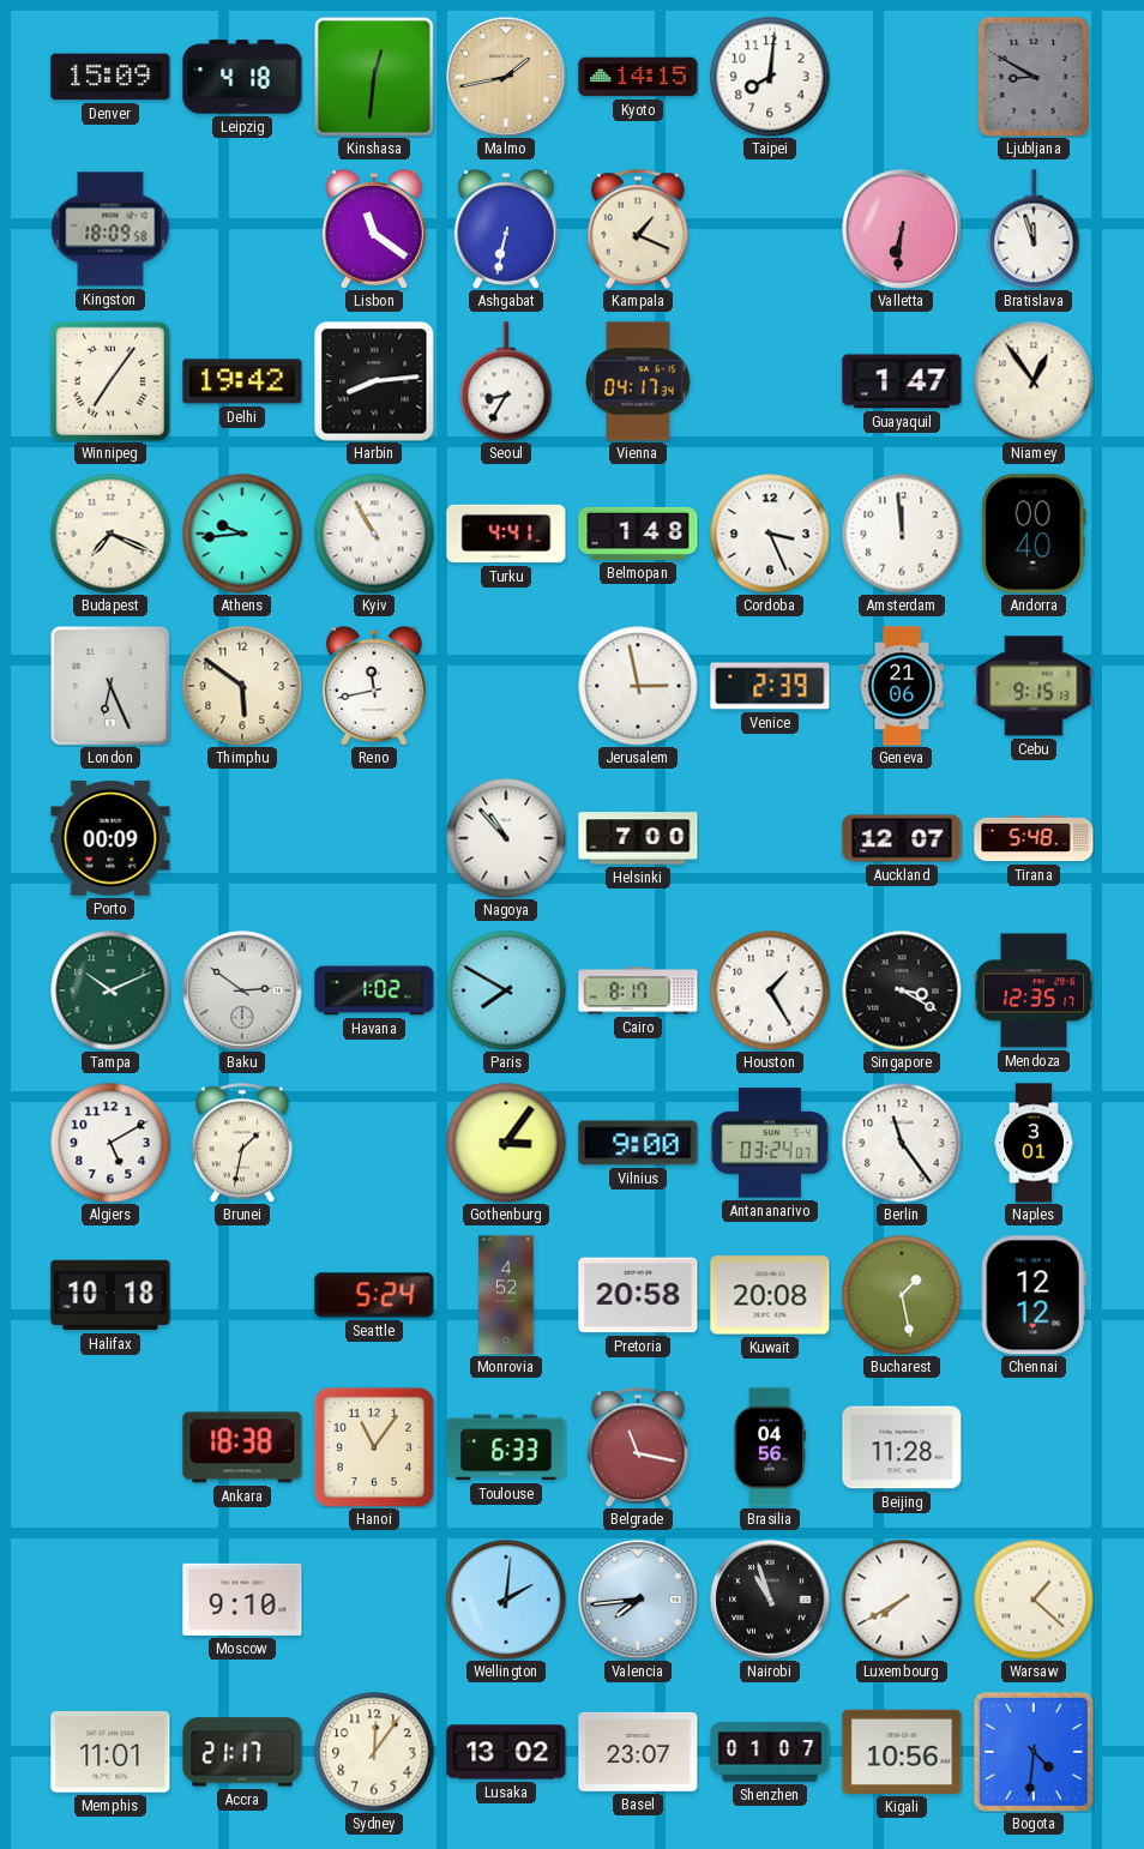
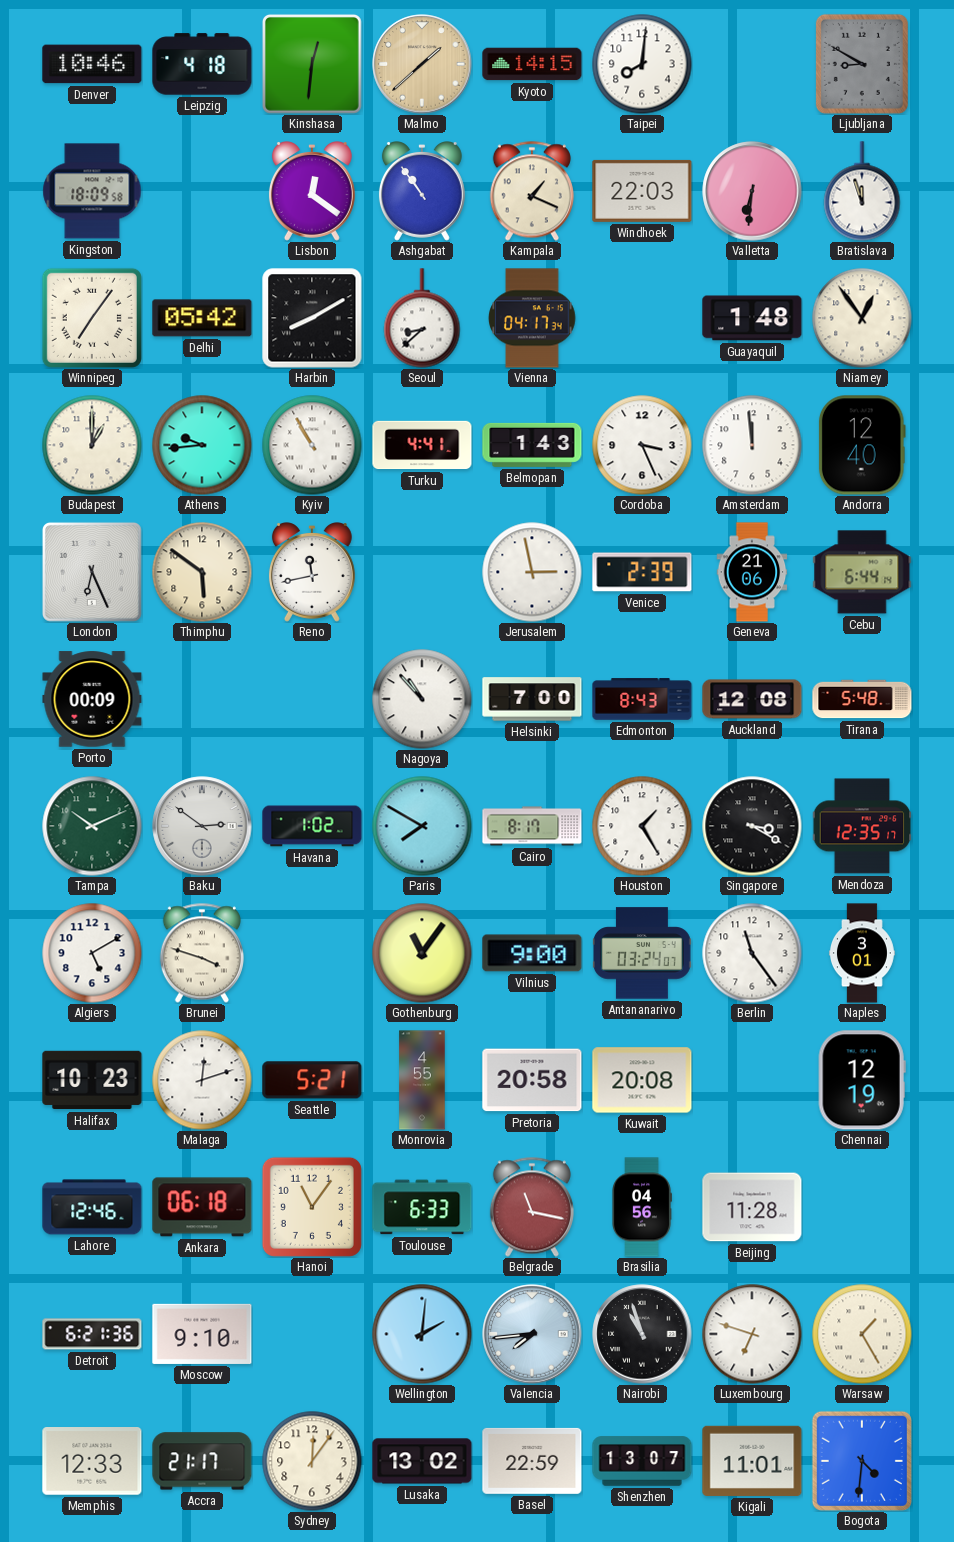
Denver: 15:09 -> 10:46
Malmo: 1:43 -> 1:38
Lisbon: 11:21 -> 12:21
Ashgabat: 6:32 -> 10:54
Windhoek: none -> 22:03
Delhi: 19:42 -> 05:42
Harbin: 8:14 -> 8:10
Seoul: 8:35 -> 8:38
Guayaquil: 1:47 -> 1:48
Budapest: 7:19 -> 1:00
Belmopan: 1:48 -> 1:43
Andorra: 00:40 -> 12:40
Cebu: 9:15 -> 6:44
Edmonton: none -> 8:43
Auckland: 12:07 -> 12:08
Brunei: 1:32 -> 3:48
Gothenburg: 3:06 -> 11:06
Halifax: 10:18 -> 10:23
Malaga: none -> 12:12
Seattle: 5:24 -> 5:21
Monrovia: 4:52 -> 4:55
Bucharest: 1:28 -> none
Chennai: 12:12 -> 12:19
Lahore: none -> 12:46
Ankara: 18:38 -> 06:18
Detroit: none -> 6:21
Luxembourg: 7:40 -> 6:48
Warsaw: 1:22 -> 1:25
Memphis: 11:01 -> 12:33
Basel: 23:07 -> 22:59
Shenzhen: 01:07 -> 13:07
Kigali: 10:56 -> 11:01
